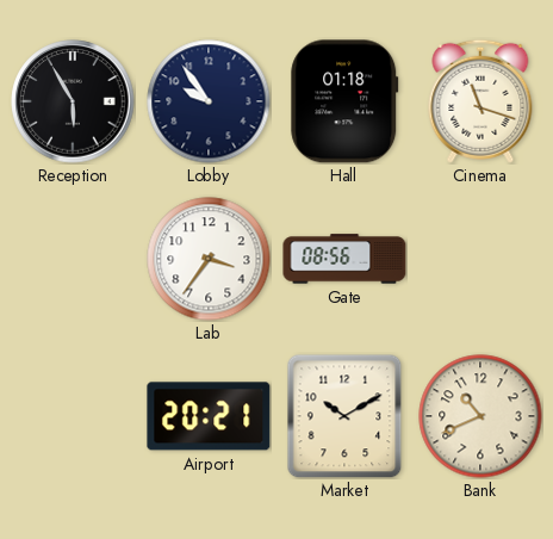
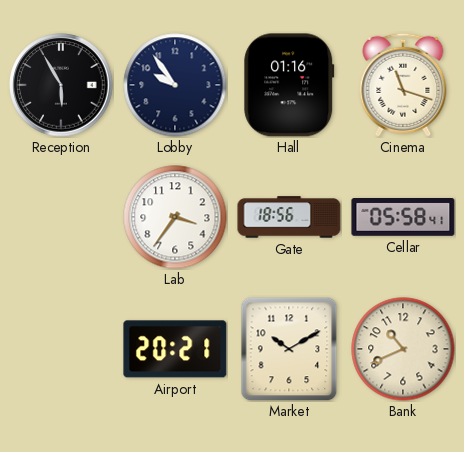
Hall: 01:18 -> 01:16
Gate: 08:56 -> 18:56
Cellar: none -> 05:58
